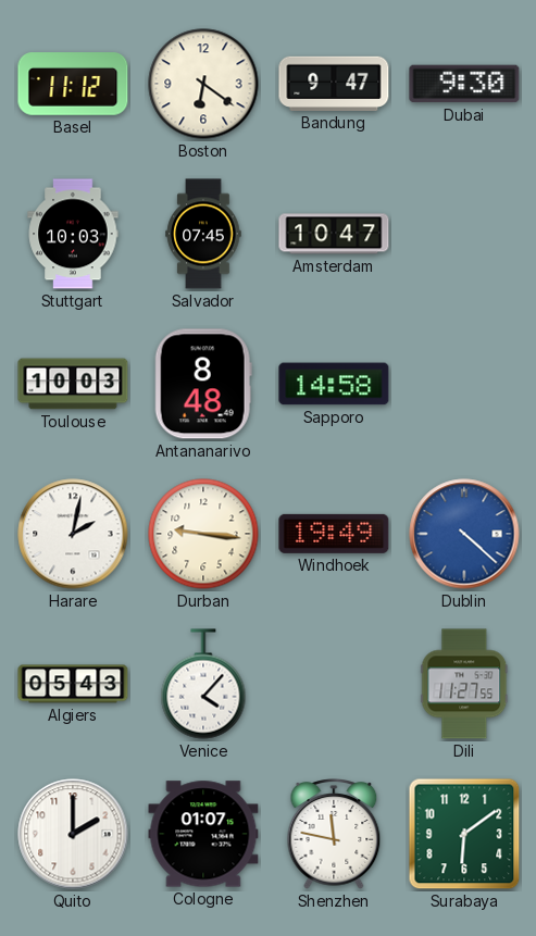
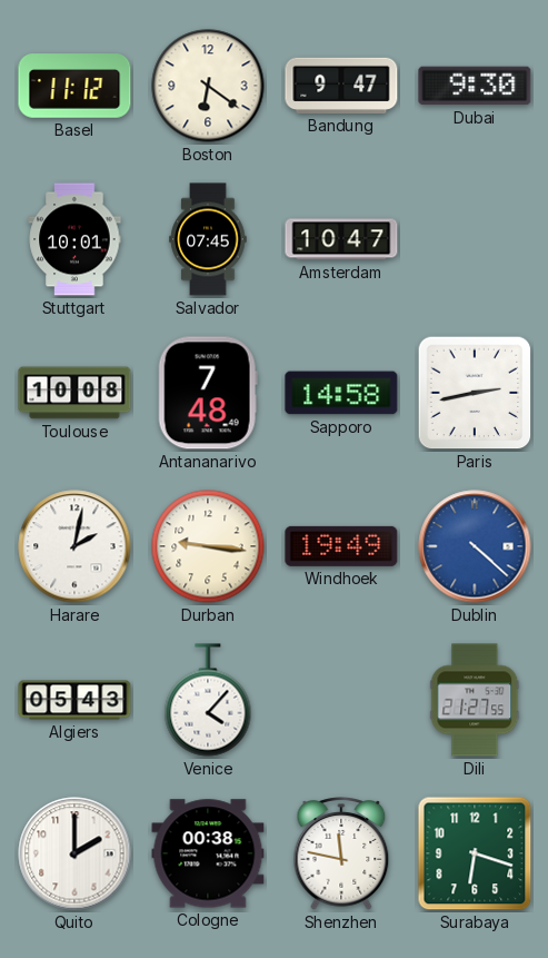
Stuttgart: 10:03 -> 10:01
Toulouse: 10:03 -> 10:08
Antananarivo: 8:48 -> 7:48
Paris: none -> 2:43
Dili: 11:27 -> 21:27
Cologne: 01:07 -> 00:38
Surabaya: 6:09 -> 6:18
